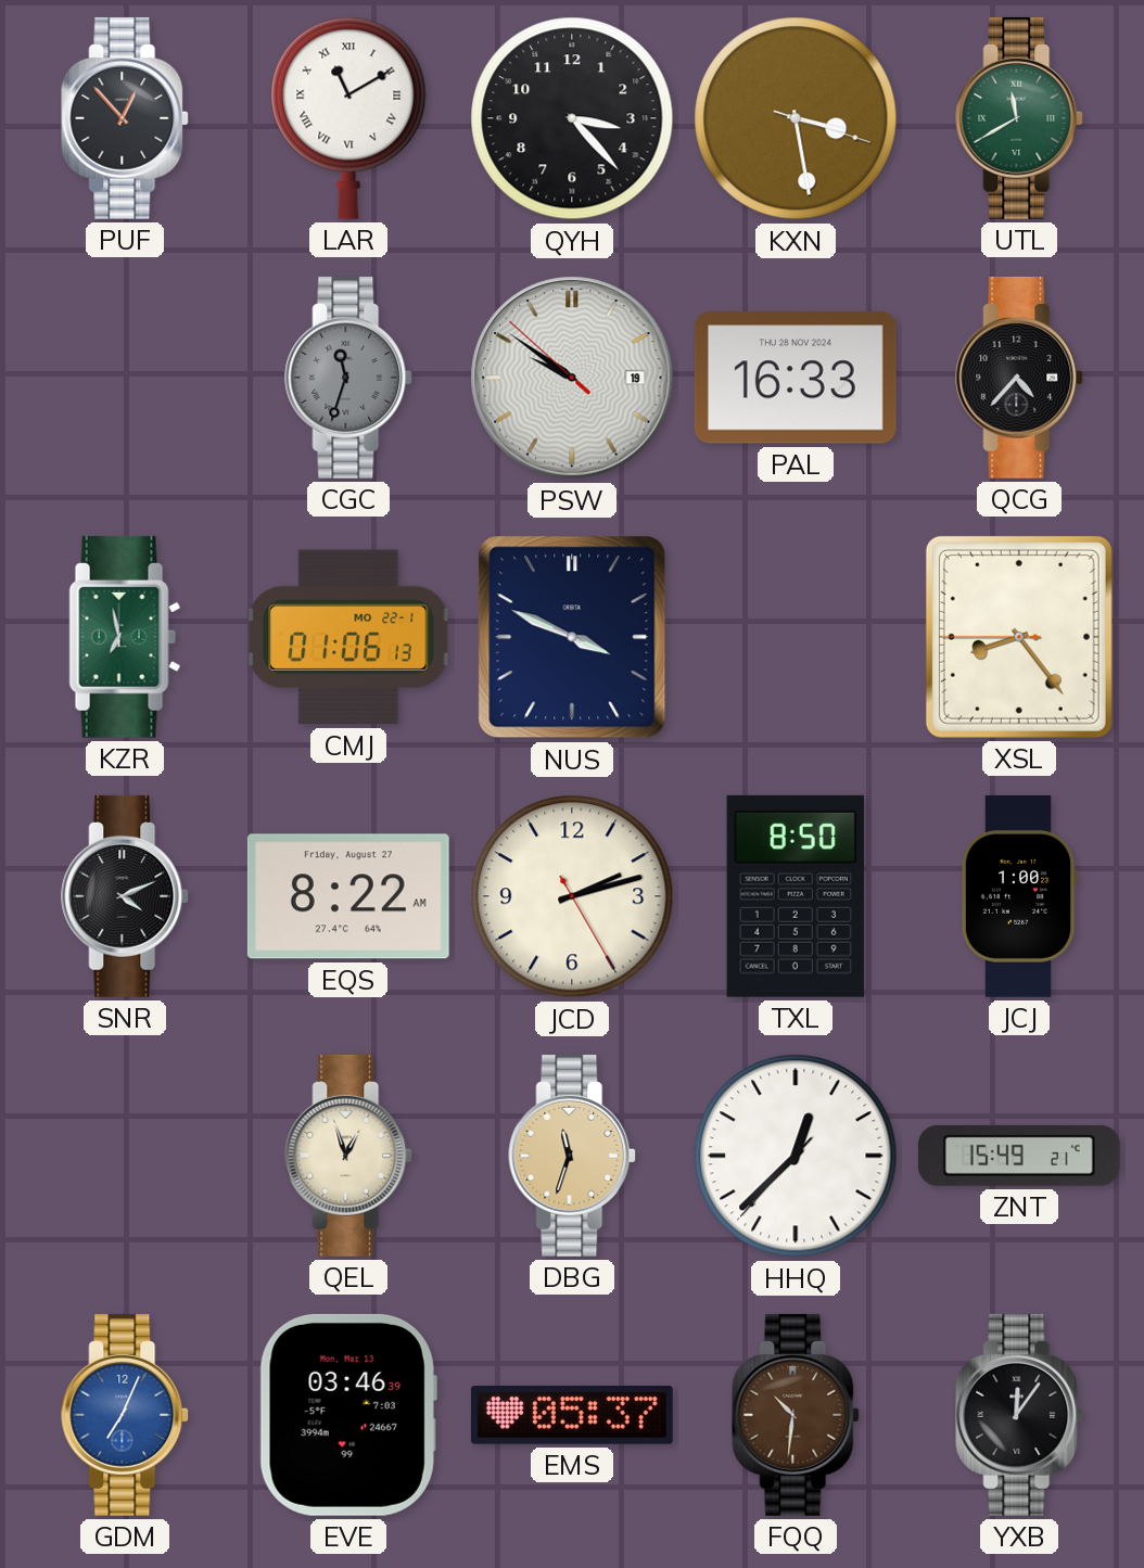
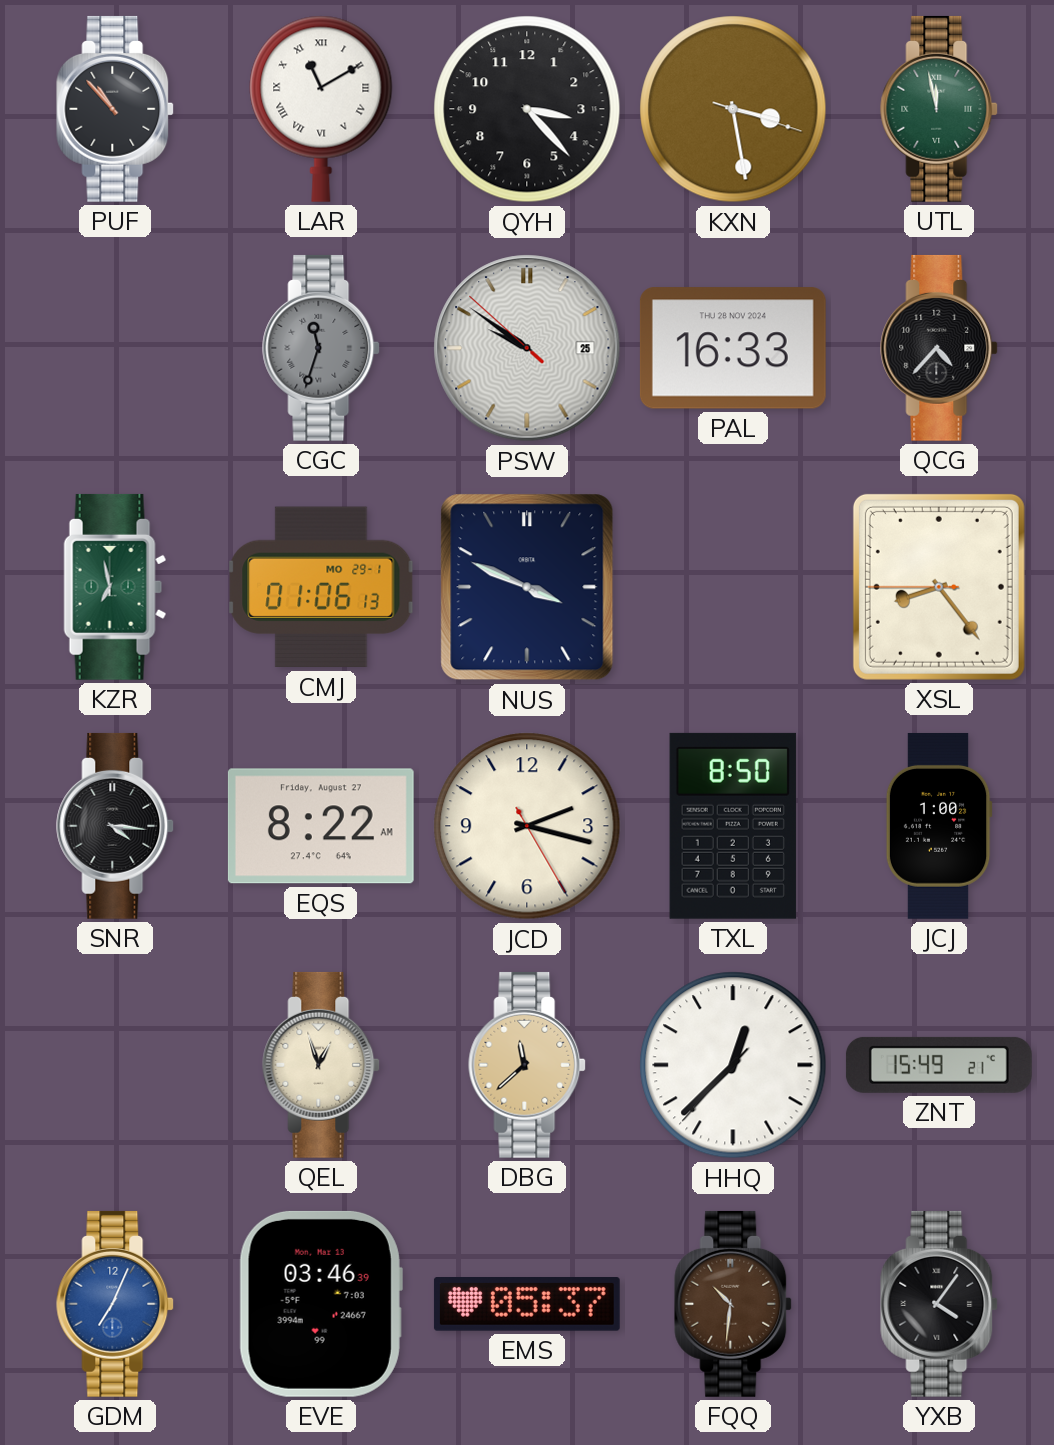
PUF: 12:53 -> 10:53
UTL: 11:40 -> 11:58
PSW date: 19 -> 25
CMJ date: MO 22-1 -> MO 29-1
SNR: 4:11 -> 4:16
JCD: 2:12 -> 2:17
DBG: 11:33 -> 11:38
YXB: 12:06 -> 4:06
